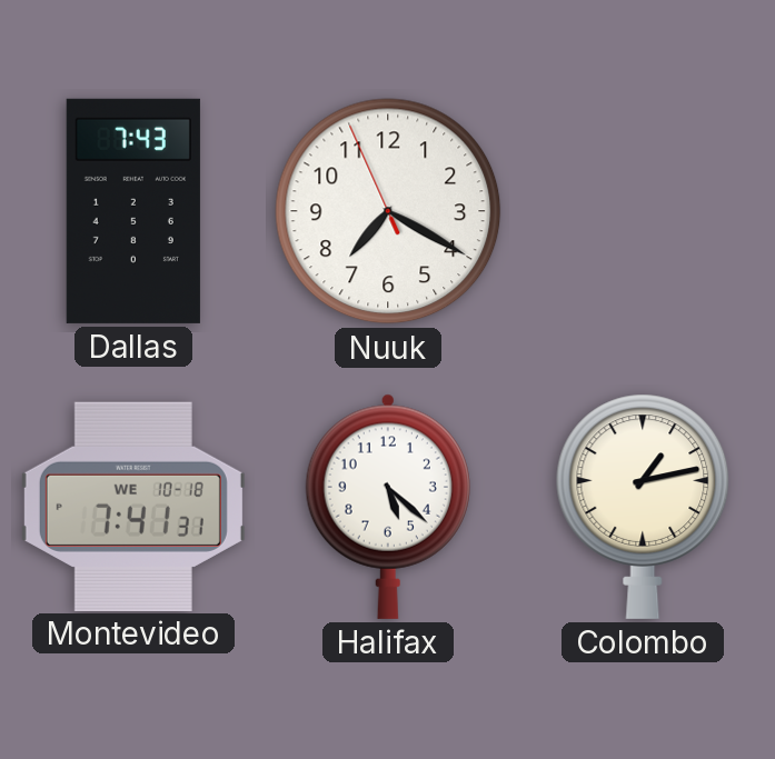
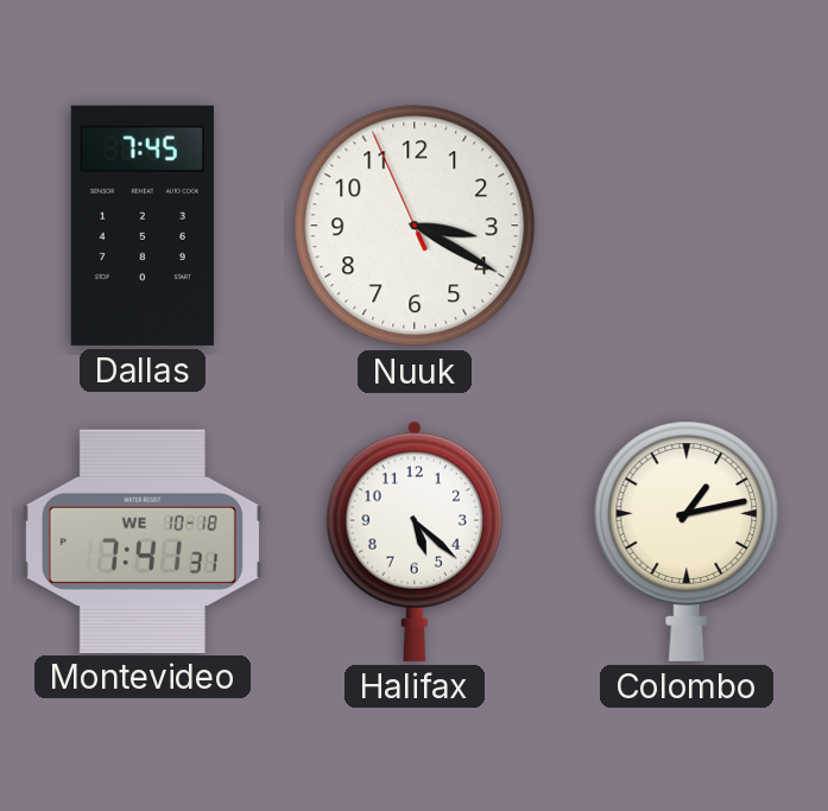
Dallas: 7:43 -> 7:45
Nuuk: 7:19 -> 3:19
